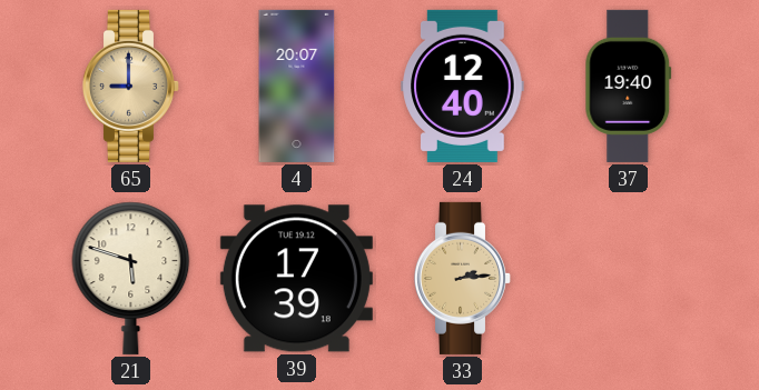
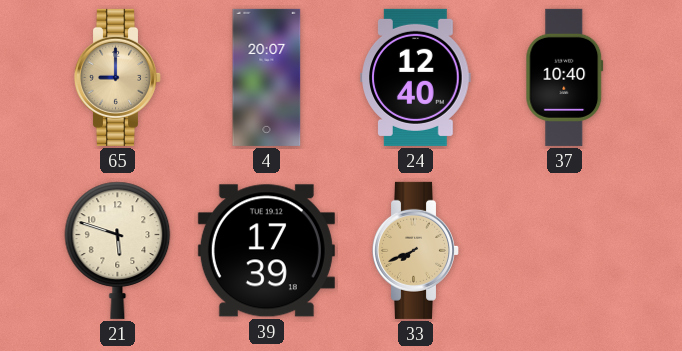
37: 19:40 -> 10:40
33: 2:14 -> 7:41
